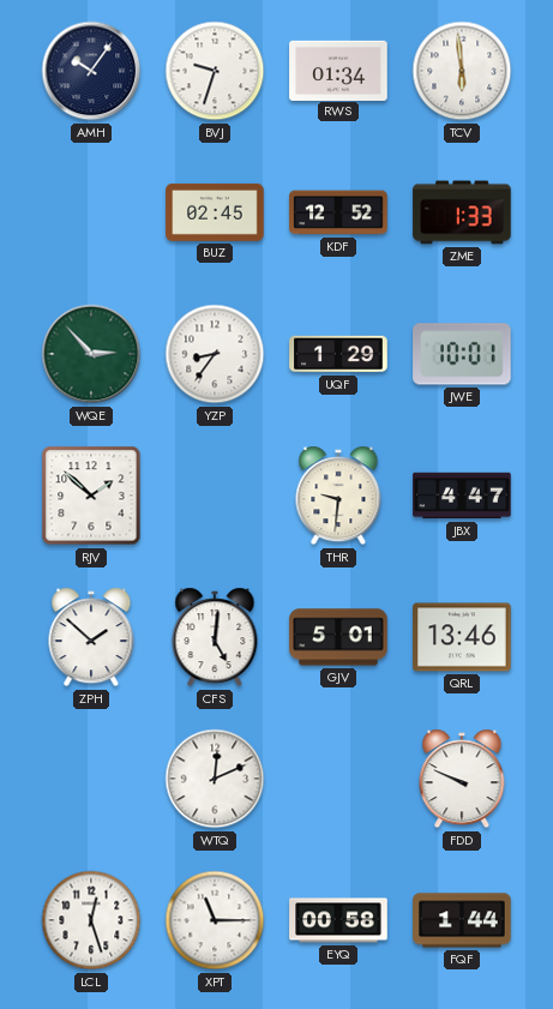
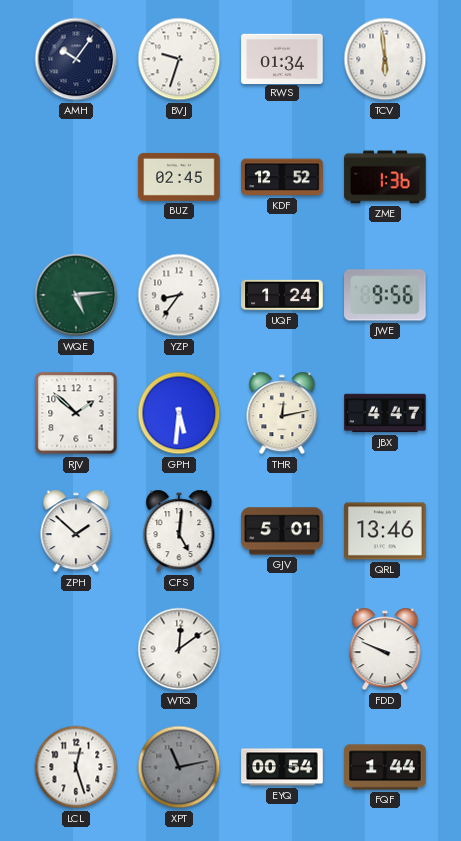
ZME: 1:33 -> 1:36
WQE: 2:53 -> 5:14
UQF: 1:29 -> 1:24
JWE: 10:01 -> 9:56
GPH: none -> 5:31
THR: 9:31 -> 12:13
WTQ: 12:11 -> 12:09
XPT: 11:15 -> 11:13
XPT dial: white -> grey
EYQ: 00:58 -> 00:54
